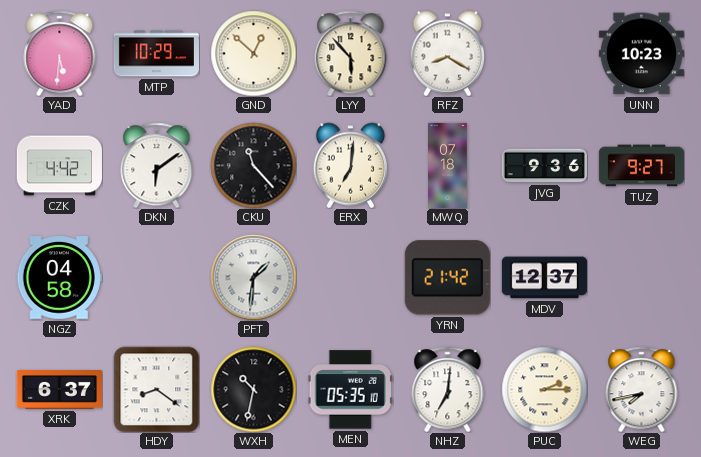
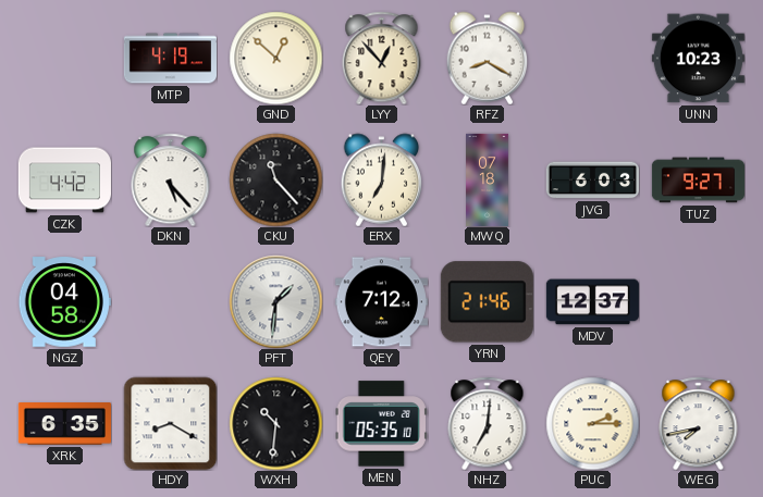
YAD: 5:31 -> none
MTP: 10:29 -> 4:19
LYY: 5:53 -> 12:53
DKN: 6:09 -> 5:23
JVG: 9:36 -> 6:03
QEY: none -> 7:12
YRN: 21:42 -> 21:46
XRK: 6:37 -> 6:35
HDY: 8:21 -> 8:20
WXH: 10:32 -> 10:31
